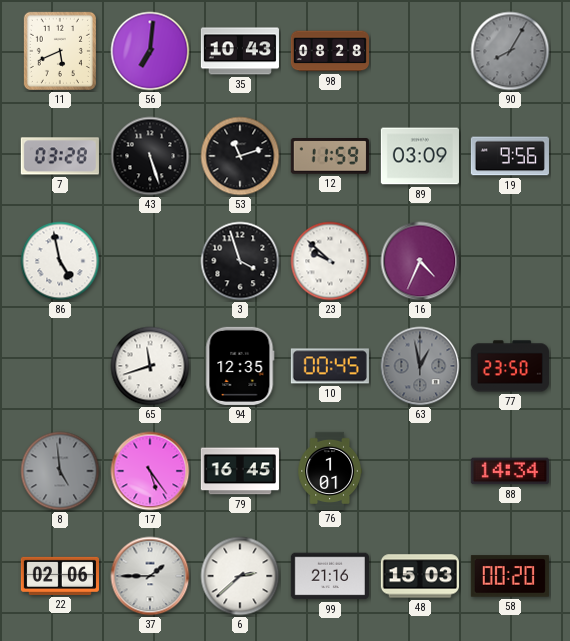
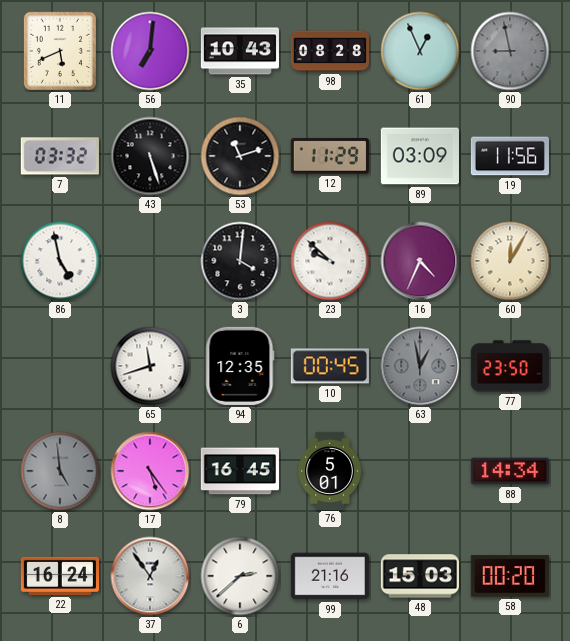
61: none -> 12:56
90: 8:05 -> 8:58
7: 03:28 -> 03:32
12: 11:59 -> 11:29
19: 9:56 -> 11:56
3: 3:57 -> 4:01
60: none -> 12:05
76: 1:01 -> 5:01
22: 02:06 -> 16:24
37: 1:45 -> 12:54
